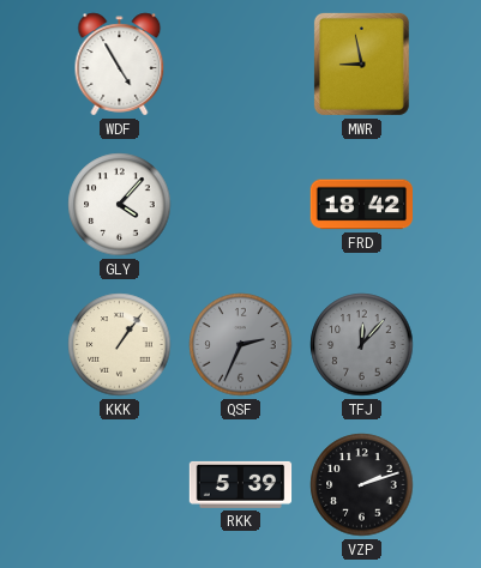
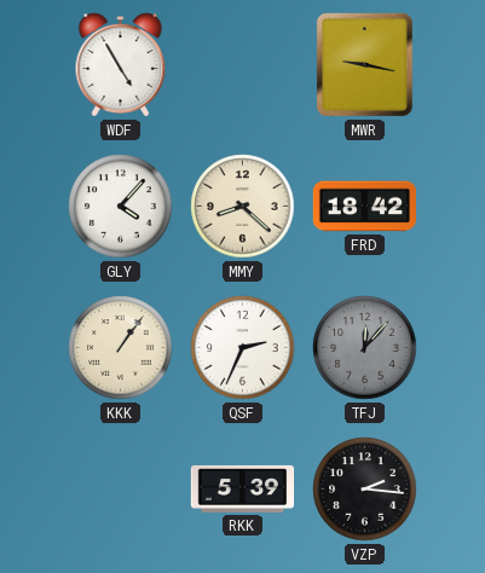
MWR: 8:58 -> 9:17
MMY: none -> 8:22
QSF dial: grey -> white
VZP: 2:12 -> 2:16
